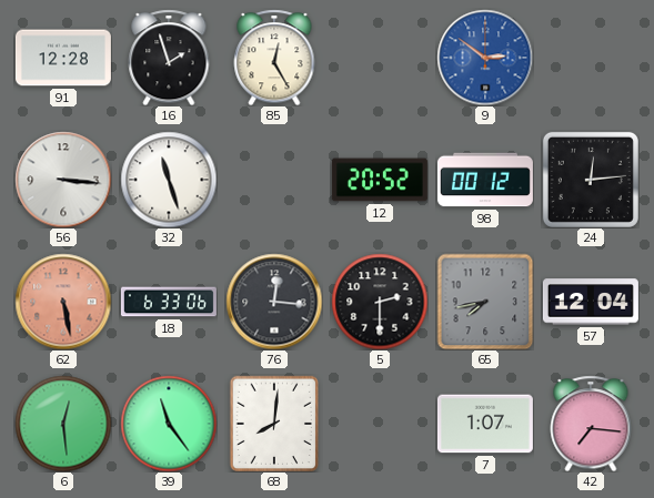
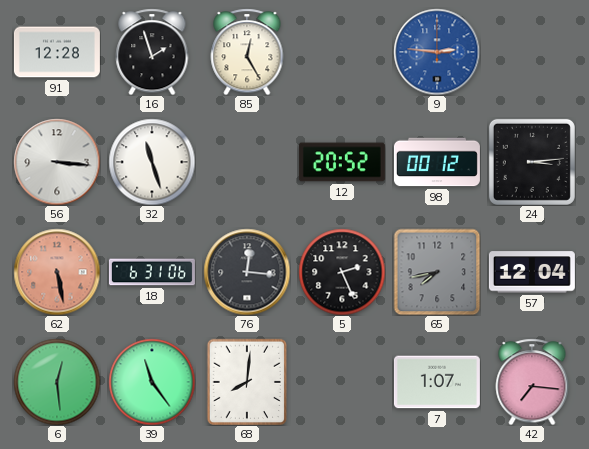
9: 2:51 -> 2:46
24: 12:14 -> 3:14
18: 6:33 -> 6:31
5: 2:30 -> 2:26
